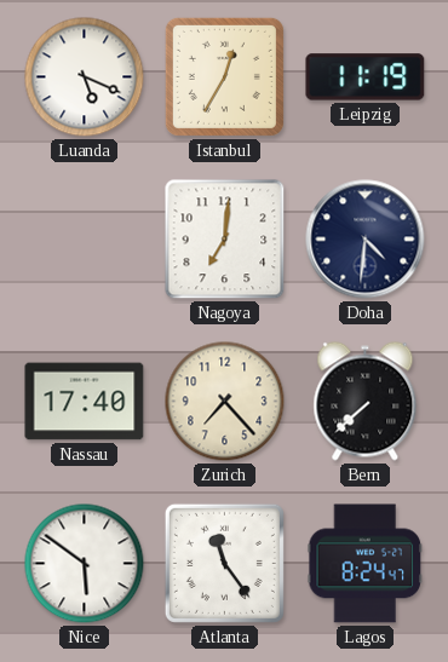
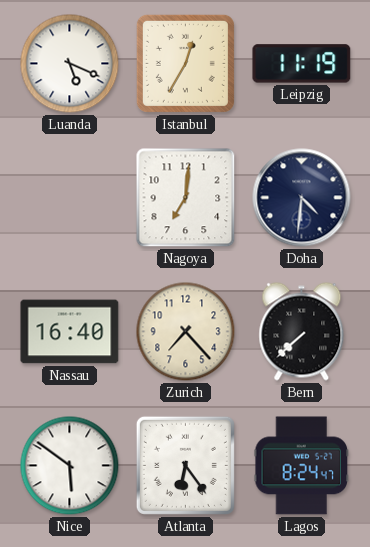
Nassau: 17:40 -> 16:40
Atlanta: 11:24 -> 6:24
